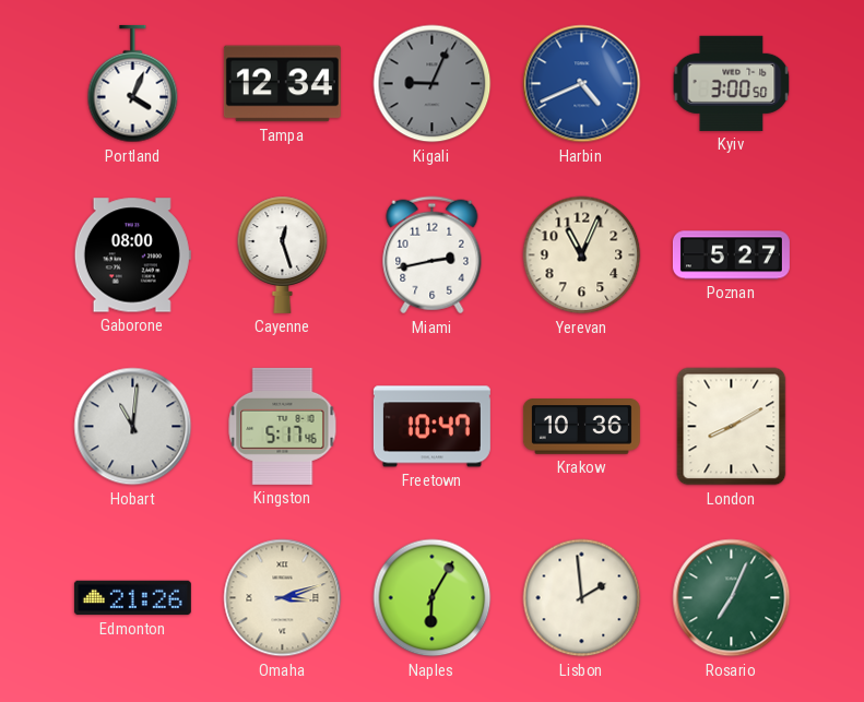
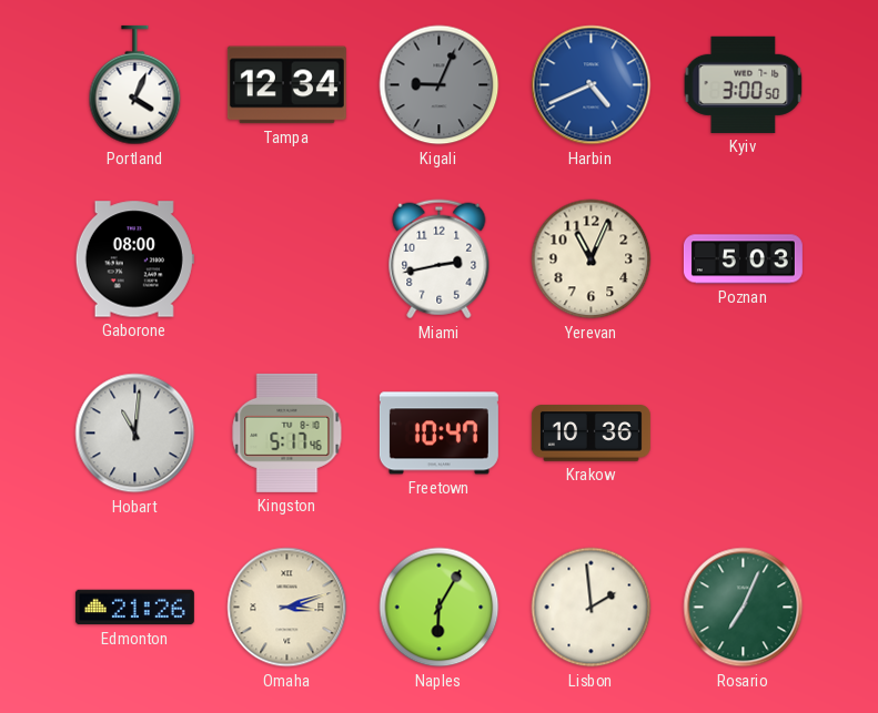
Cayenne: 12:27 -> none
Poznan: 5:27 -> 5:03
London: 8:10 -> none
